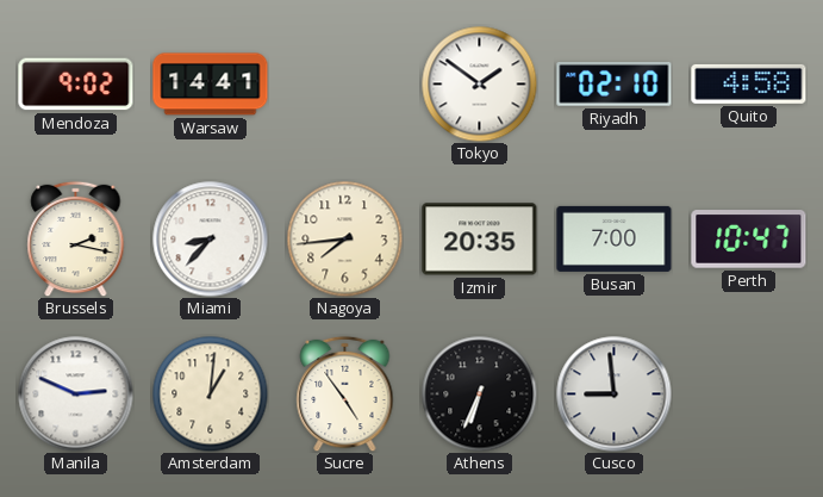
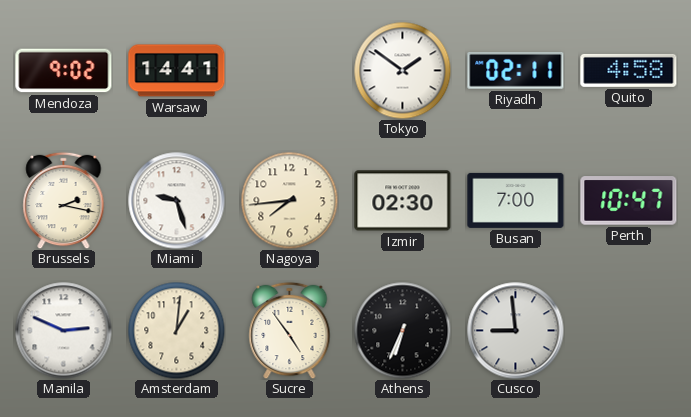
Riyadh: 02:10 -> 02:11
Miami: 8:37 -> 9:27
Izmir: 20:35 -> 02:30
